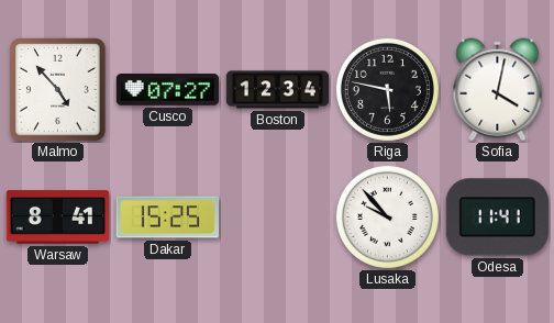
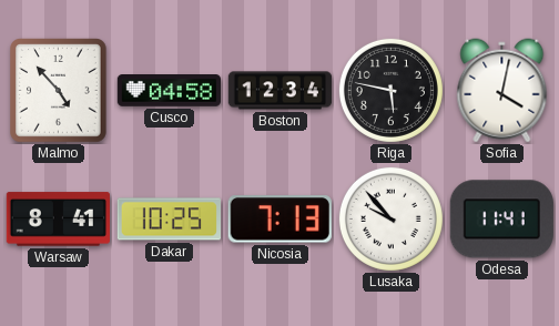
Cusco: 07:27 -> 04:58
Dakar: 15:25 -> 10:25
Nicosia: none -> 7:13
